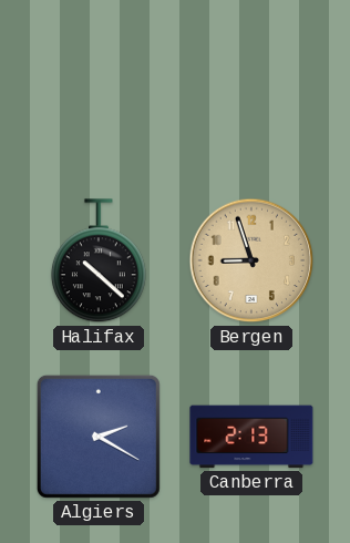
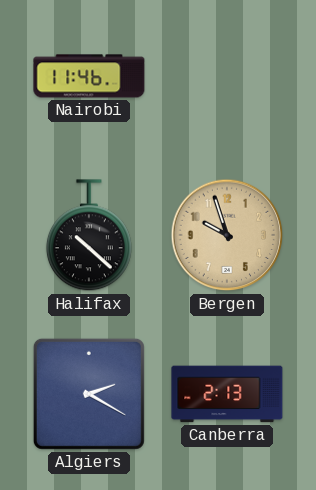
Nairobi: none -> 11:46
Bergen: 8:57 -> 9:57
